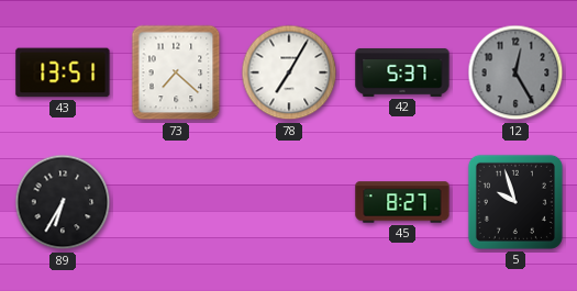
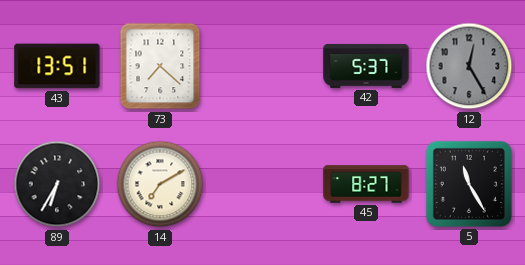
78: 7:05 -> none
14: none -> 7:10
5: 9:57 -> 11:25
